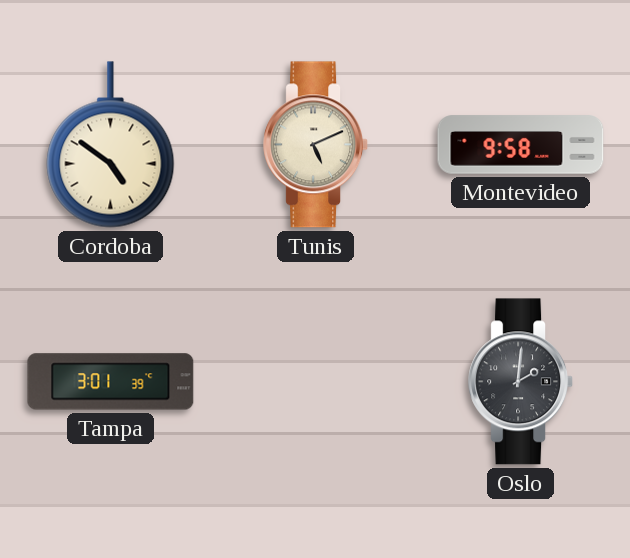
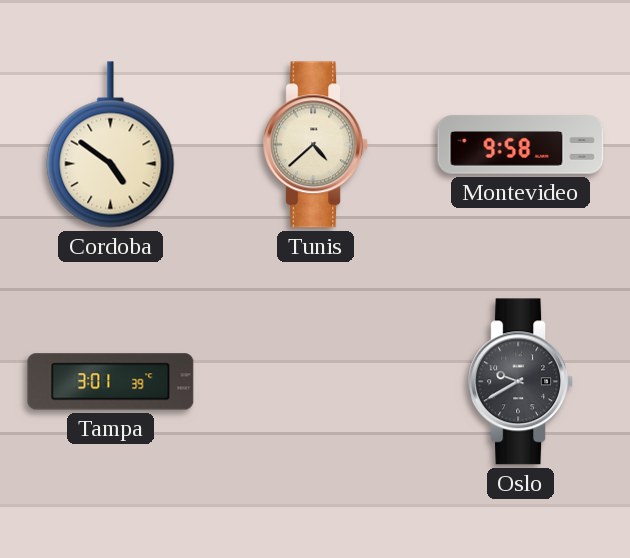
Tunis: 5:11 -> 4:38
Oslo: 2:01 -> 9:40
